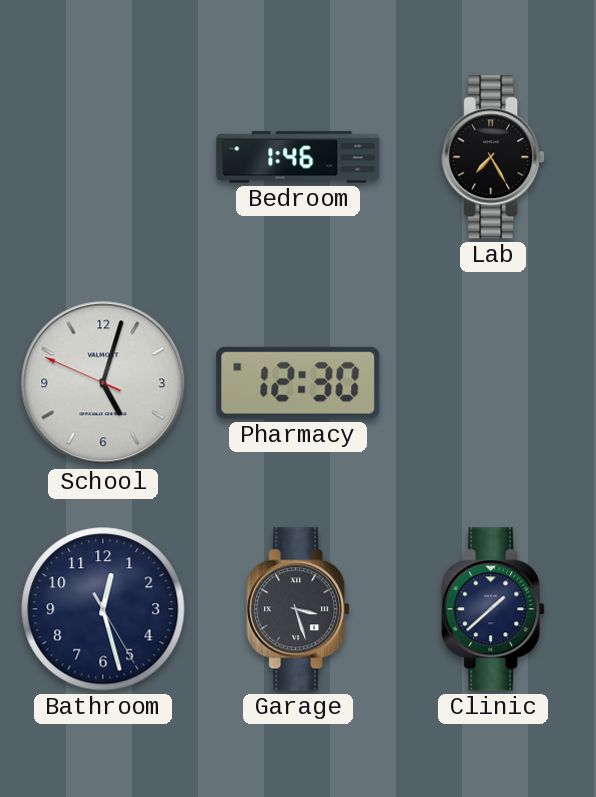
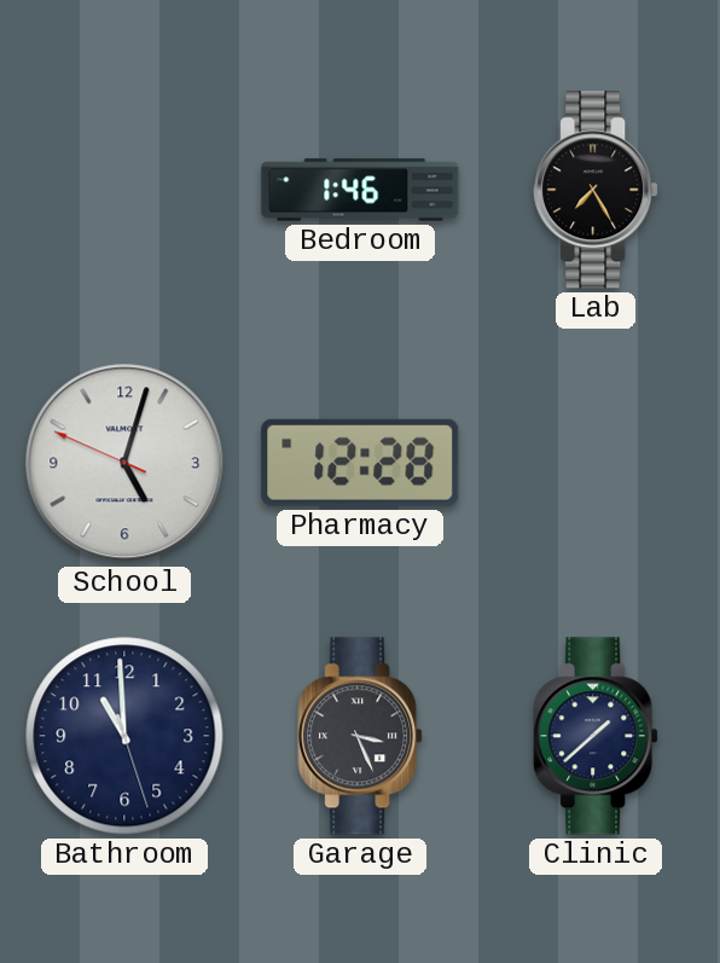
Pharmacy: 12:30 -> 12:28
Bathroom: 12:27 -> 10:59
Garage: 3:27 -> 3:26
